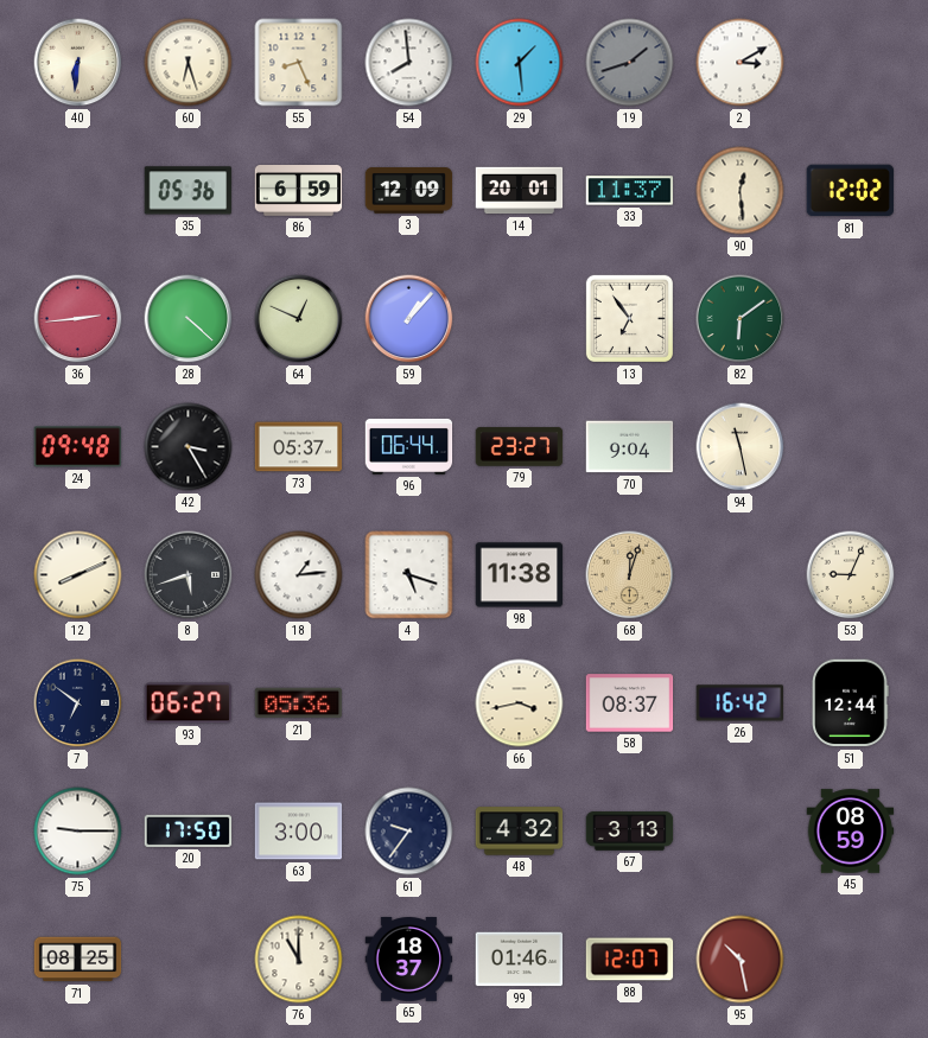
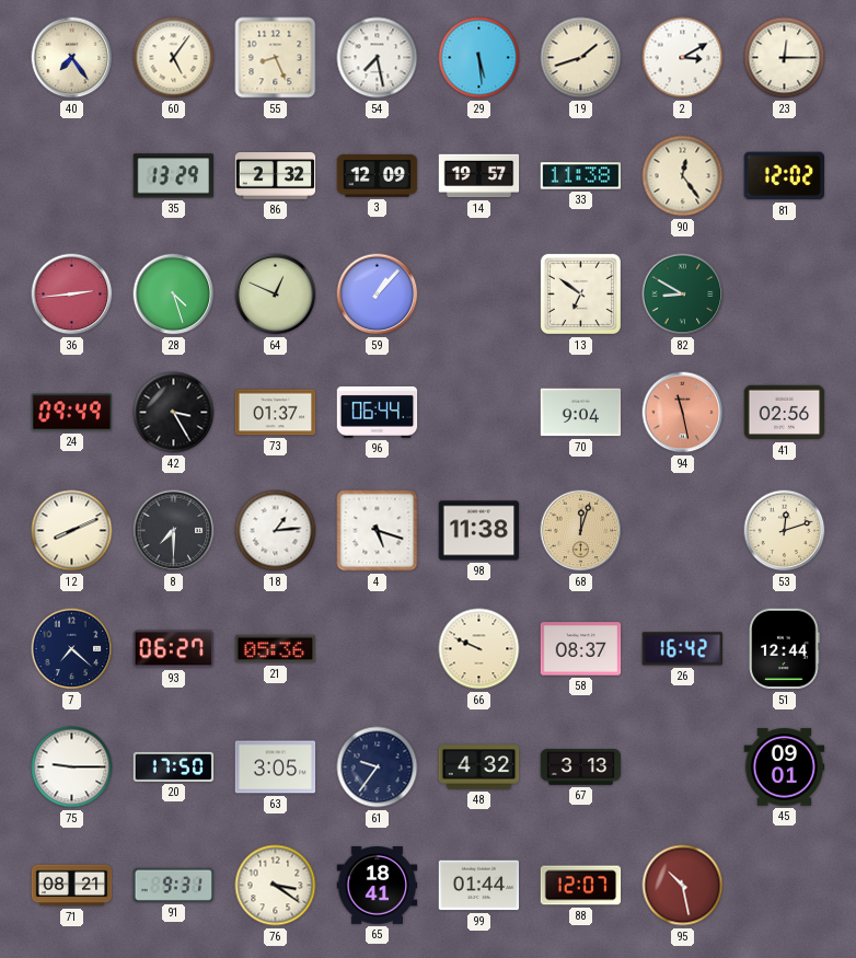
40: 6:31 -> 7:24
60: 6:27 -> 5:06
54: 7:59 -> 7:28
29: 1:29 -> 5:29
19 dial: grey -> cream
23: none -> 12:15
35: 05:36 -> 13:29
86: 6:59 -> 2:32
14: 20:01 -> 19:57
33: 11:37 -> 11:38
90: 12:29 -> 12:24
28: 4:22 -> 4:27
13: 6:54 -> 6:51
82: 6:09 -> 8:50
24: 09:48 -> 09:49
73: 05:37 -> 01:37
79: 23:27 -> none
94 dial: cream -> salmon
41: none -> 02:56
8: 5:42 -> 7:30
53: 9:04 -> 12:12
7: 6:51 -> 7:22
66: 3:43 -> 9:49
63: 3:00 -> 3:05
45: 08:59 -> 09:01
71: 08:25 -> 08:21
91: none -> 9:31
76: 11:00 -> 3:21
65: 18:37 -> 18:41
99: 01:46 -> 01:44
